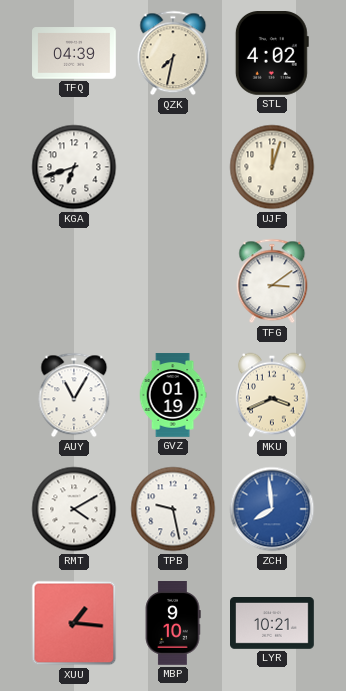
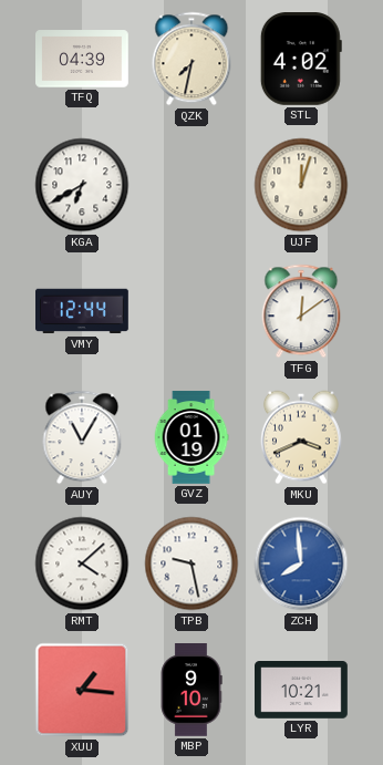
KGA: 6:42 -> 6:40
VMY: none -> 12:44
TFG: 3:09 -> 12:09
RMT: 4:10 -> 4:08
